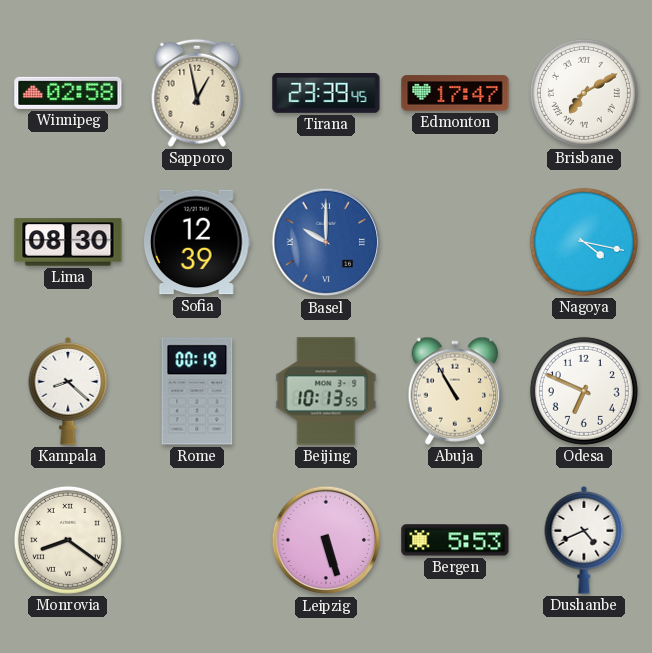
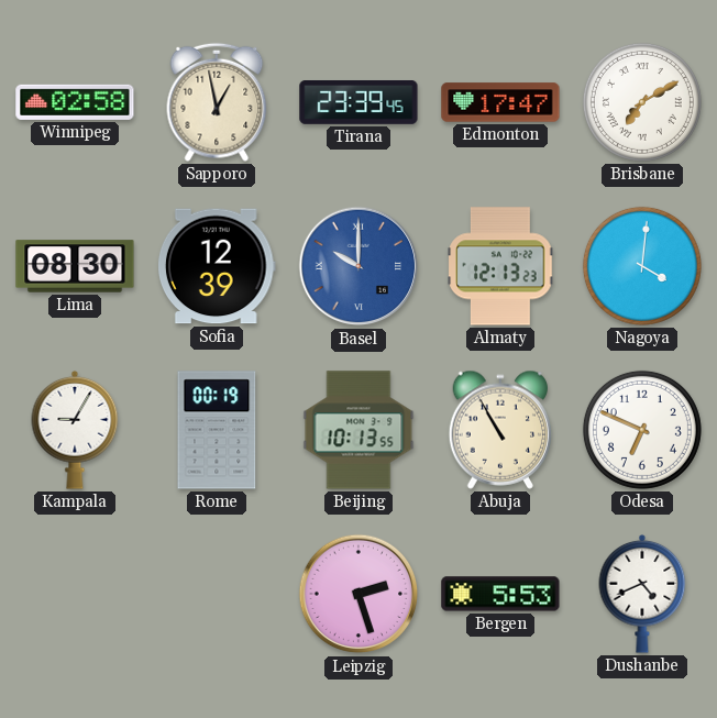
Almaty: none -> 12:13
Nagoya: 4:17 -> 4:01
Kampala: 8:22 -> 9:05
Monrovia: 8:21 -> none
Leipzig: 5:27 -> 2:27
